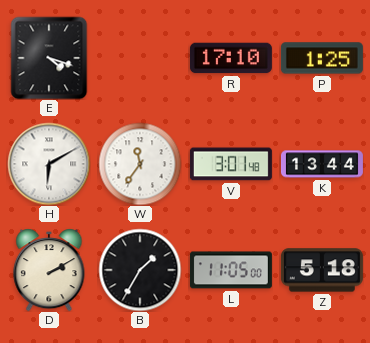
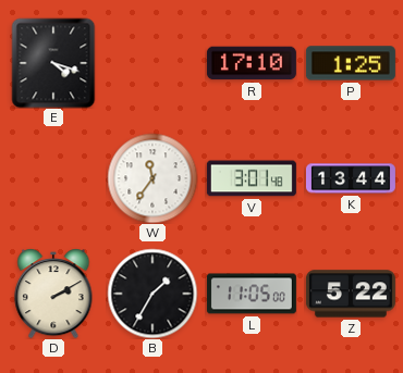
H: 6:10 -> none
Z: 5:18 -> 5:22
